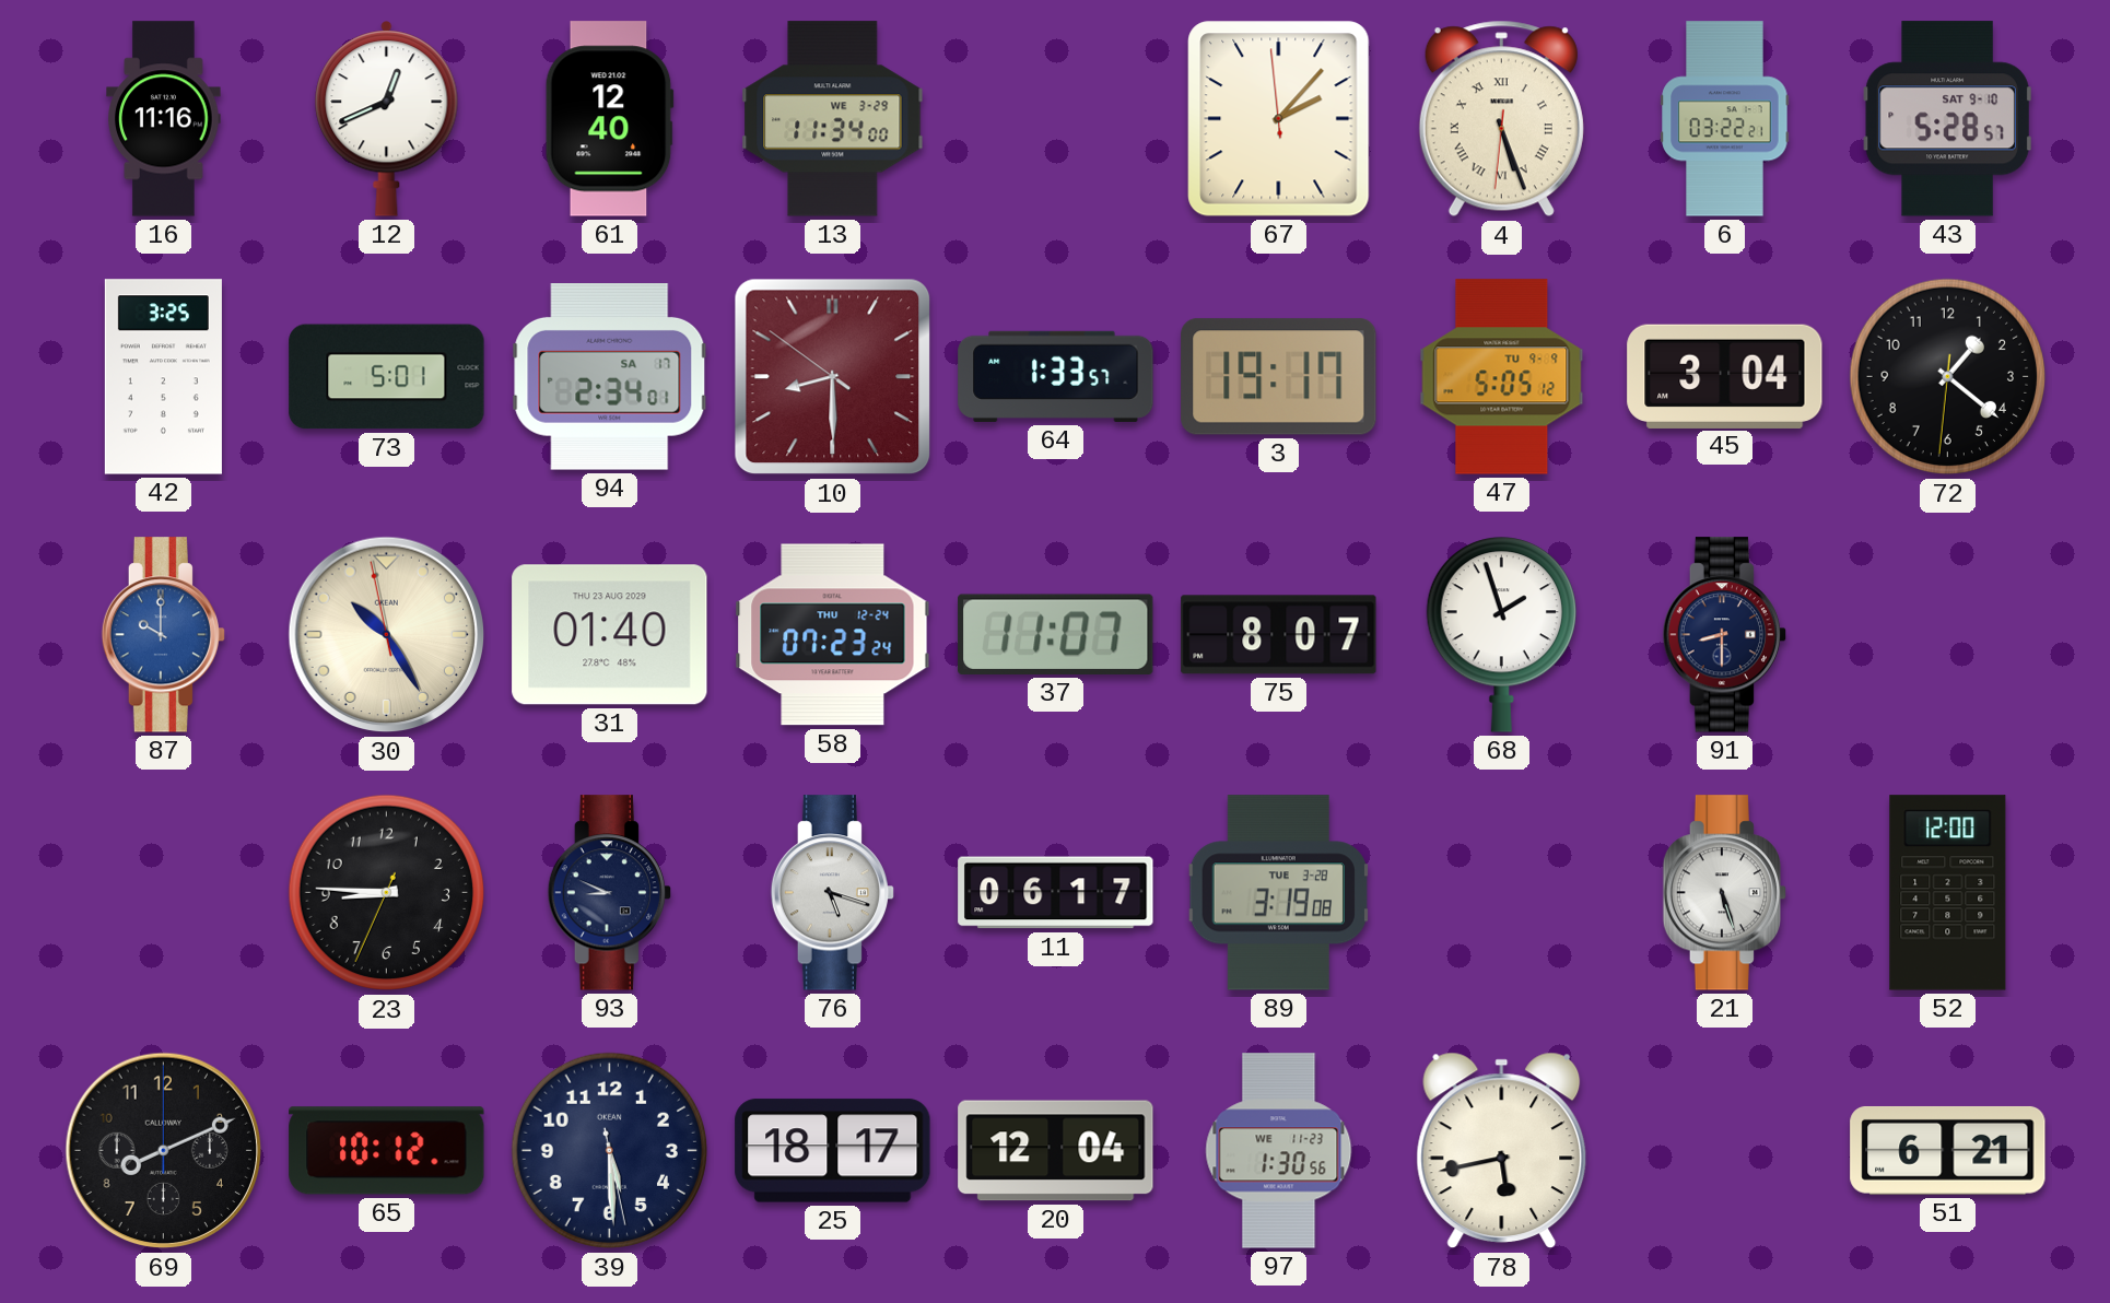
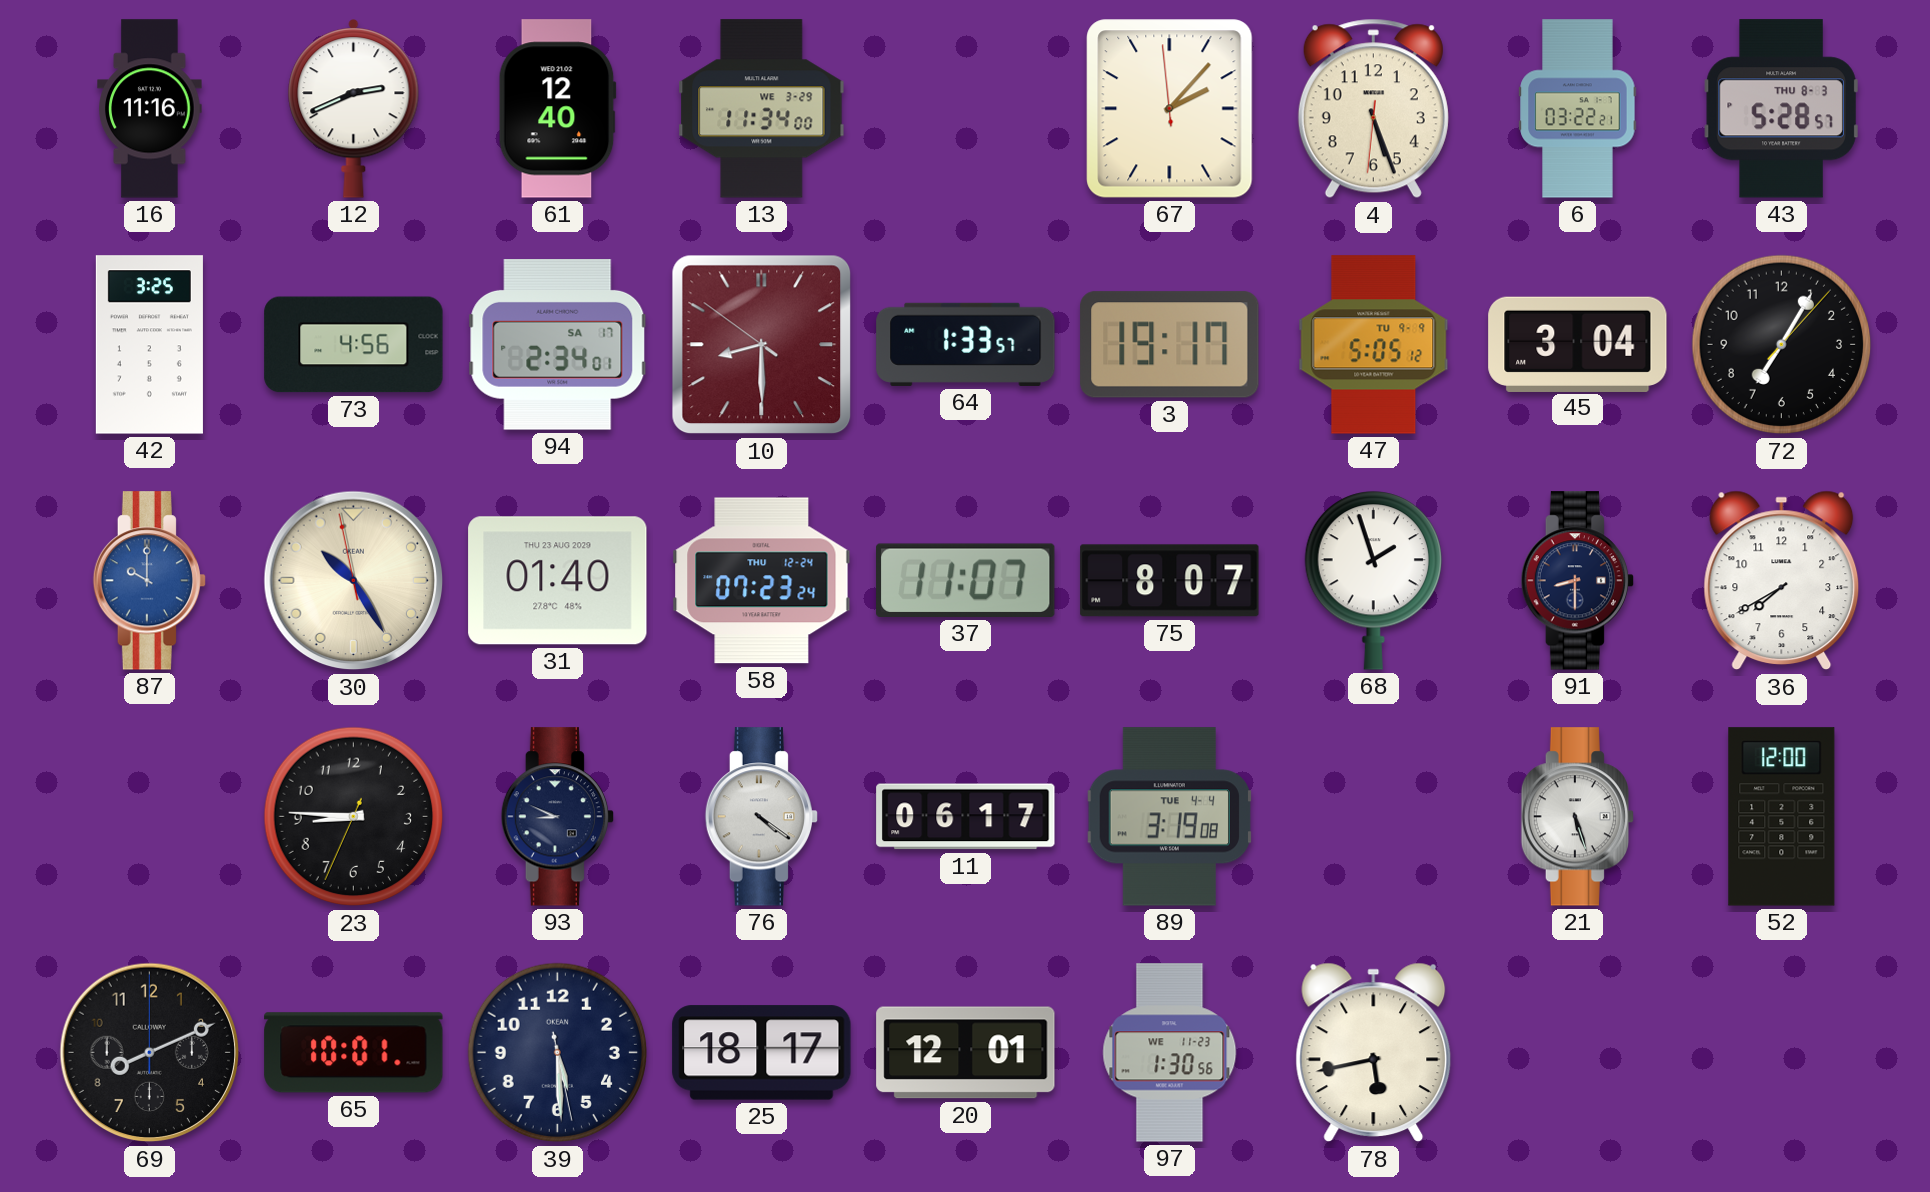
12: 12:41 -> 2:41
4 numerals: Roman -> Arabic
43 date: SAT 9-10 -> THU 8-3
73: 5:01 -> 4:56
72: 1:21 -> 7:05
36: none -> 7:40
76: 5:18 -> 4:21
89 date: TUE 3-28 -> TUE 4-4
65: 10:12 -> 10:01
20: 12:04 -> 12:01
51: 6:21 -> none
